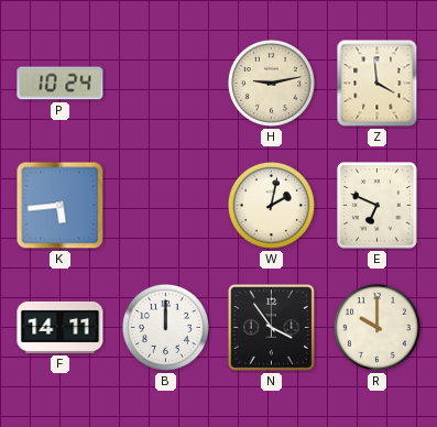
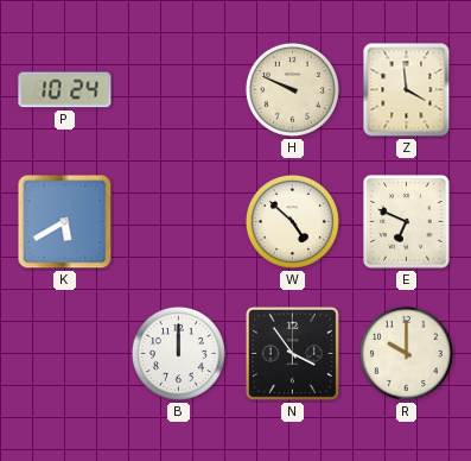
H: 9:13 -> 9:49
K: 5:44 -> 5:40
W: 2:02 -> 4:52
F: 14:11 -> none
